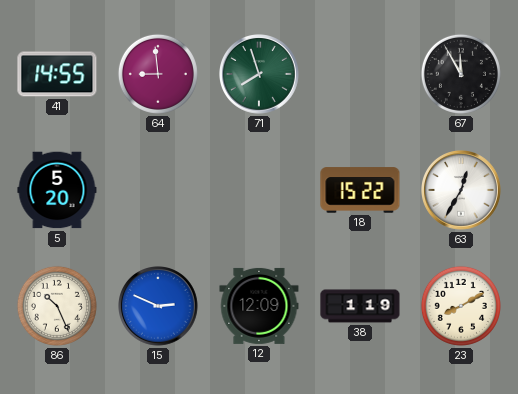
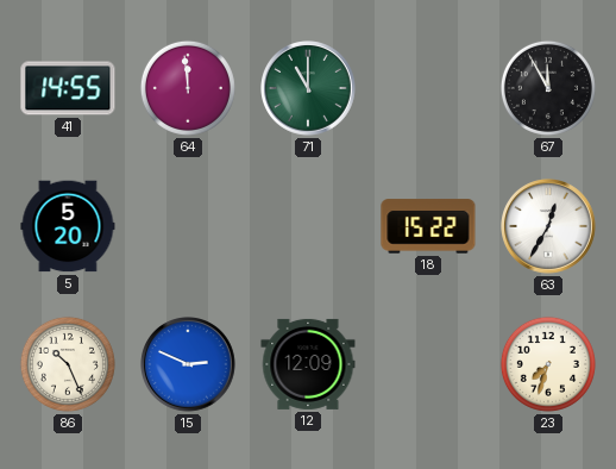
64: 8:59 -> 11:59
71: 7:57 -> 11:00
38: 1:19 -> none
23: 8:10 -> 7:33
